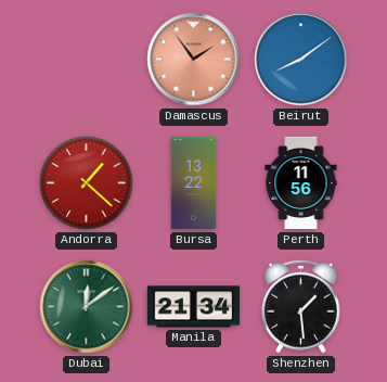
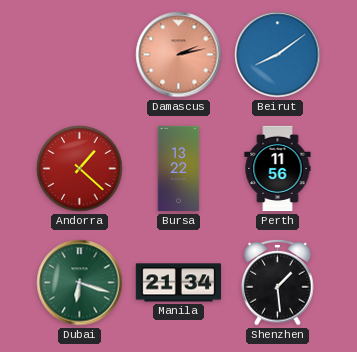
Damascus: 1:54 -> 2:13
Dubai: 12:09 -> 6:18
